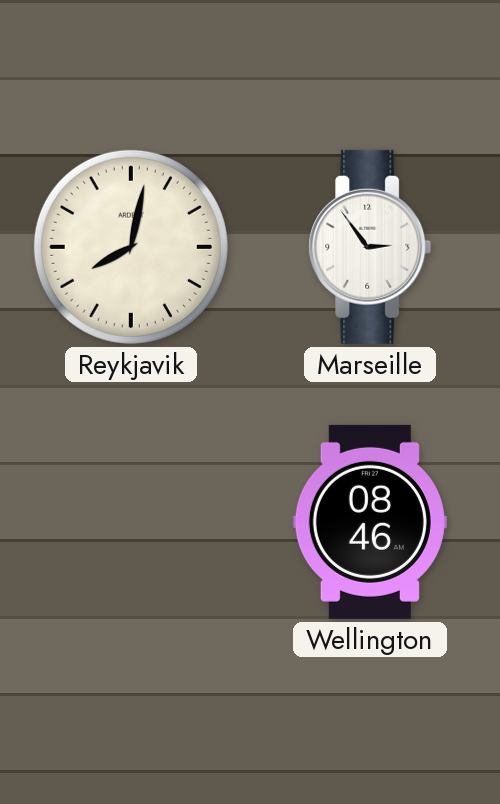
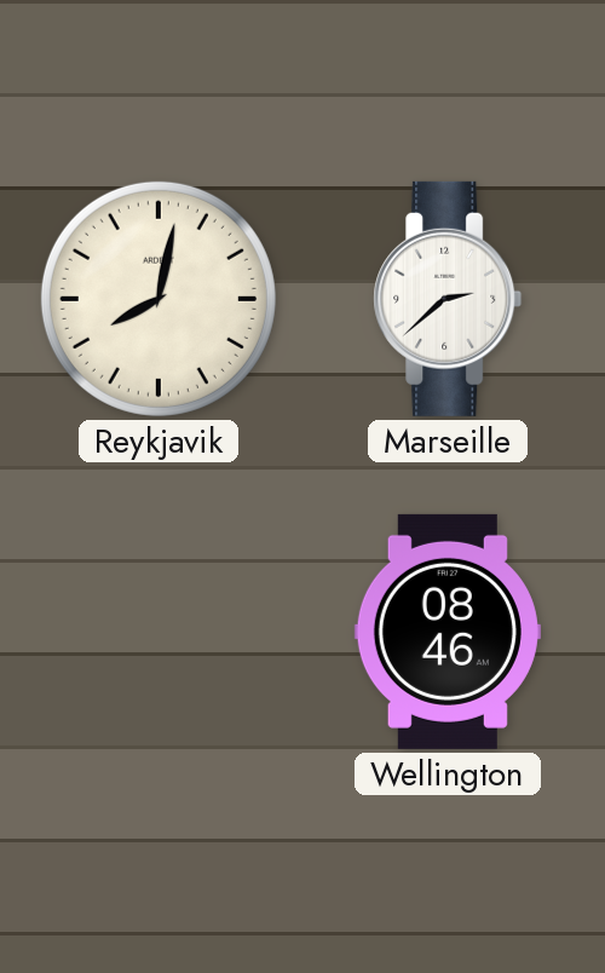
Marseille: 2:54 -> 2:38
